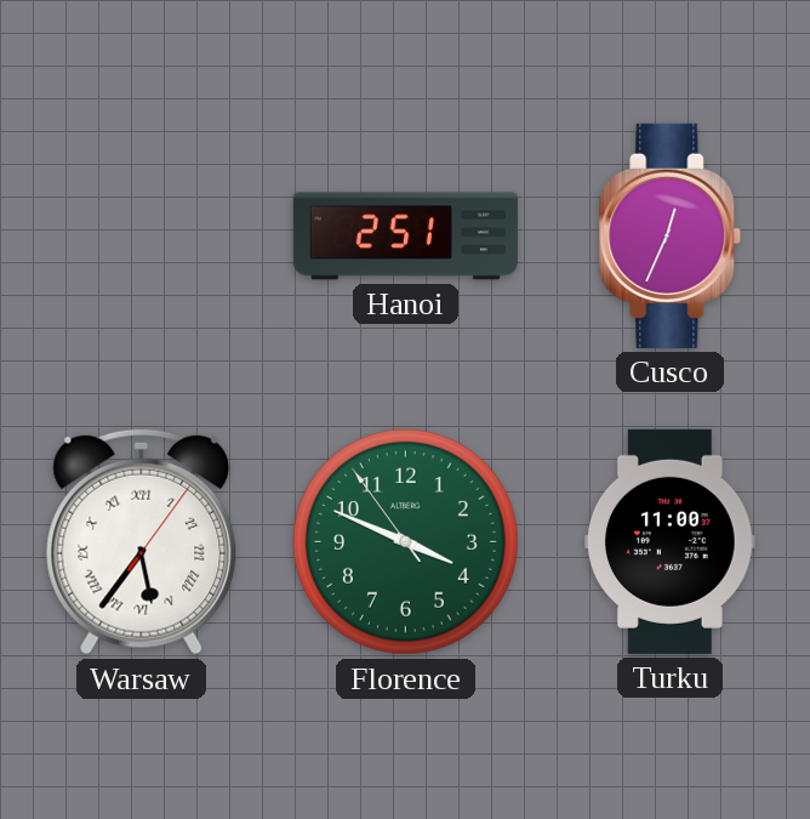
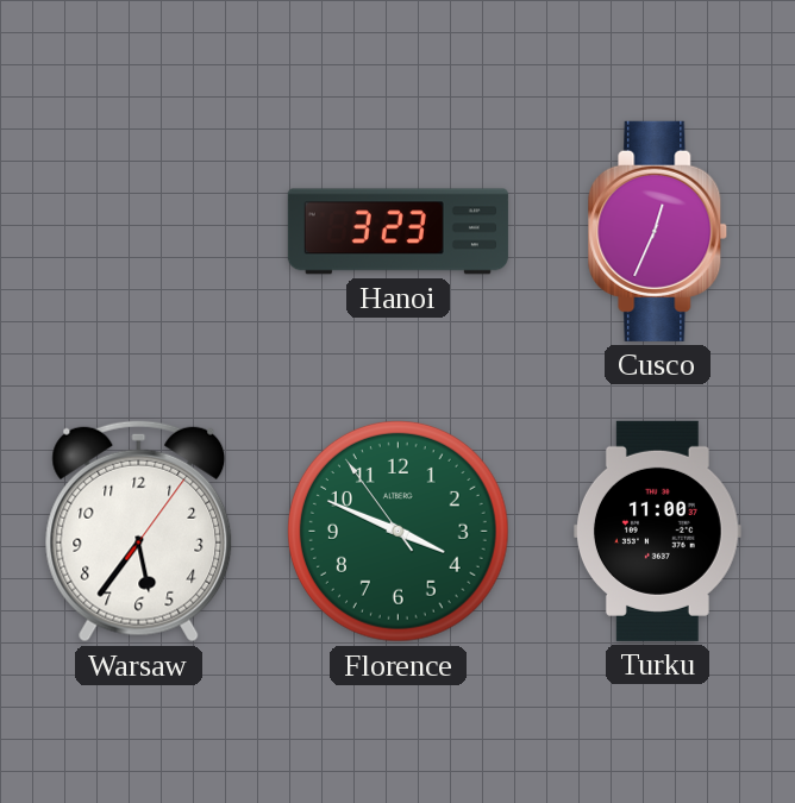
Hanoi: 2:51 -> 3:23
Warsaw numerals: Roman -> Arabic
